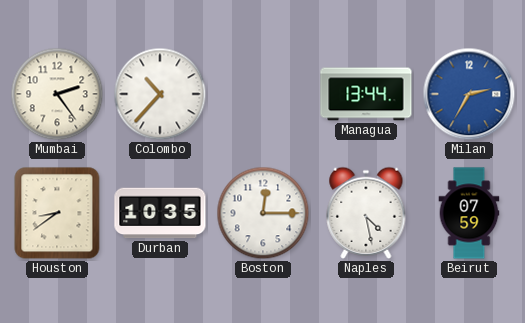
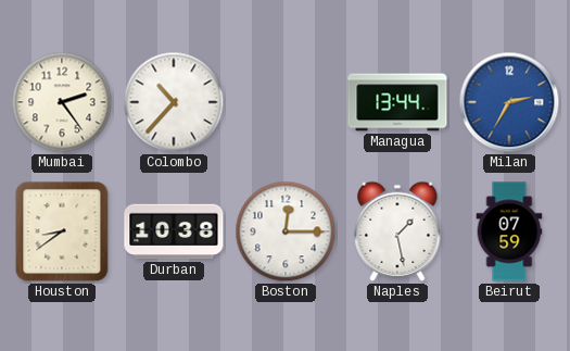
Durban: 10:35 -> 10:38
Naples: 4:28 -> 1:28
